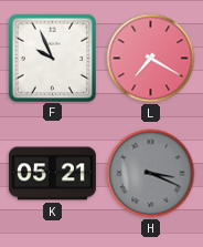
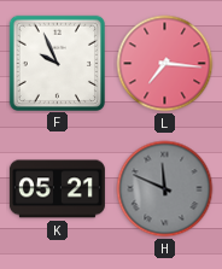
L: 7:20 -> 7:16
H: 3:19 -> 11:49
